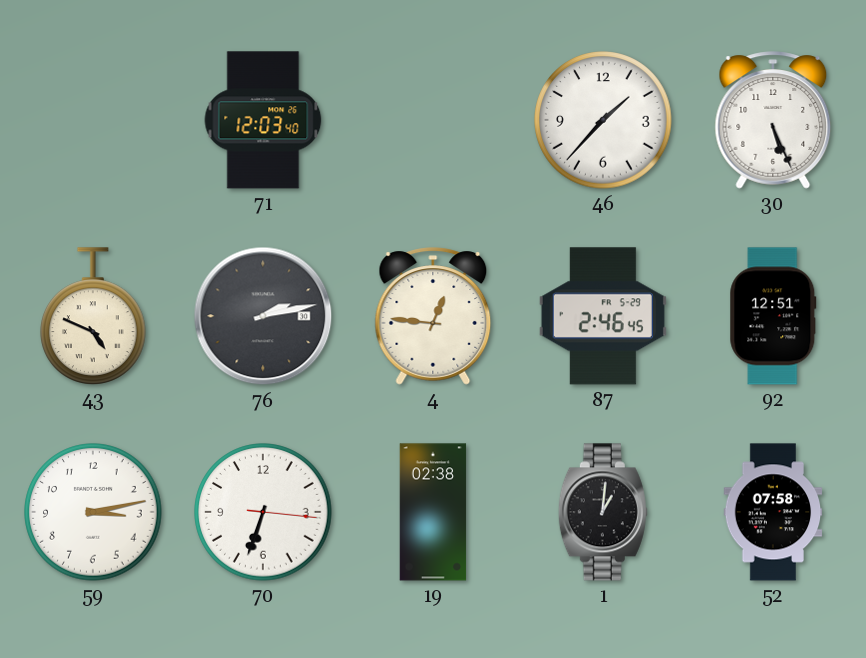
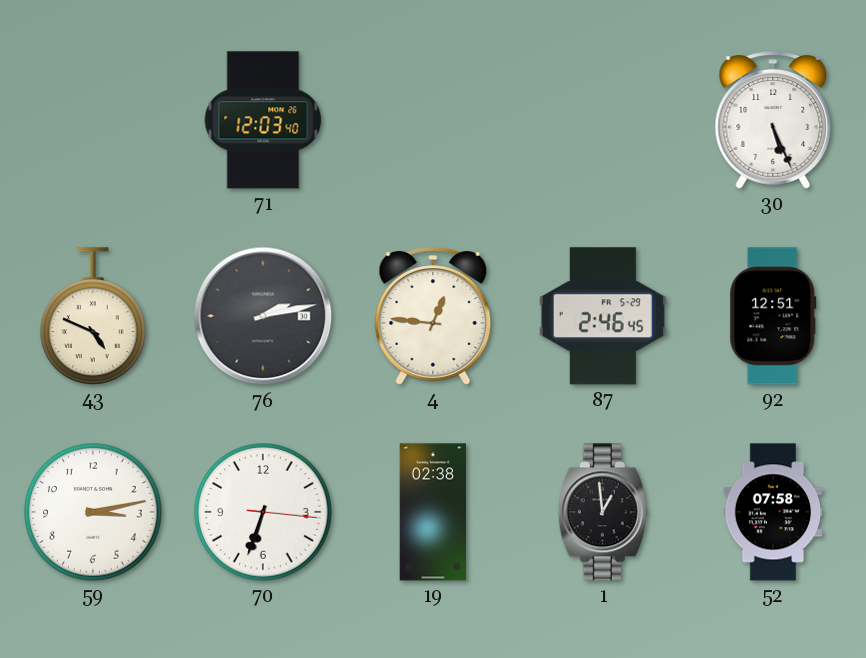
46: 1:37 -> none
1: 1:01 -> 12:59
